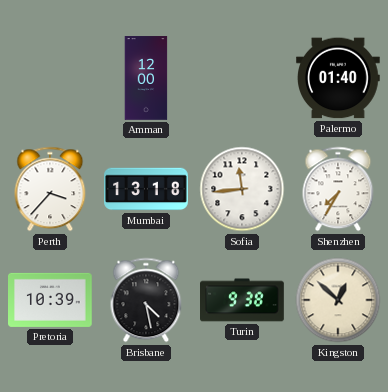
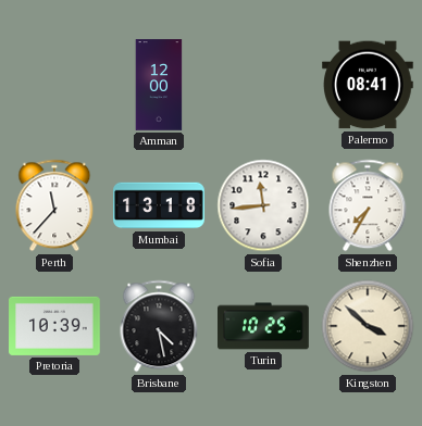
Palermo: 01:40 -> 08:41
Perth: 3:37 -> 11:37
Turin: 9:38 -> 10:25
Kingston: 12:52 -> 3:52
